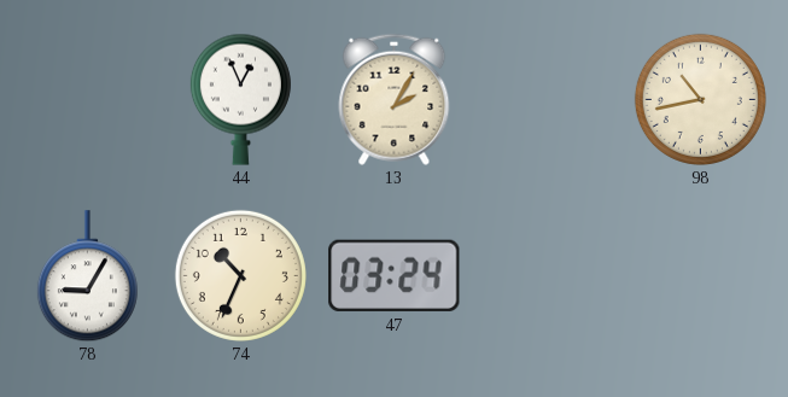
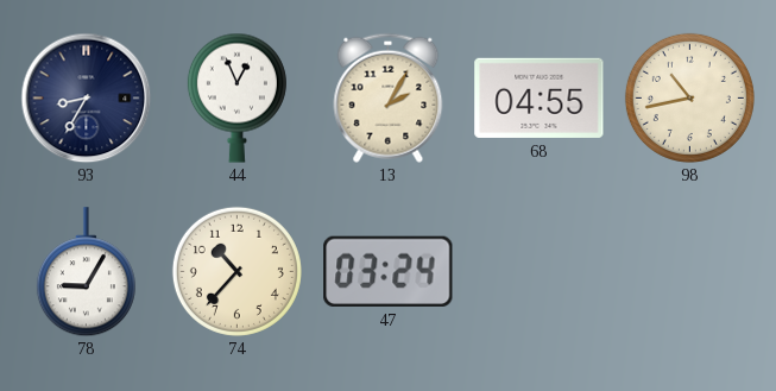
93: none -> 8:35
68: none -> 04:55
74: 10:34 -> 10:37
